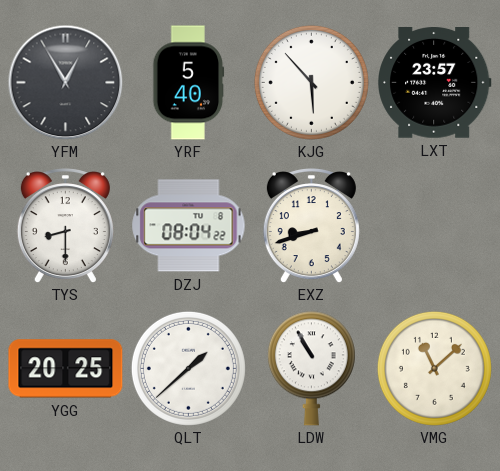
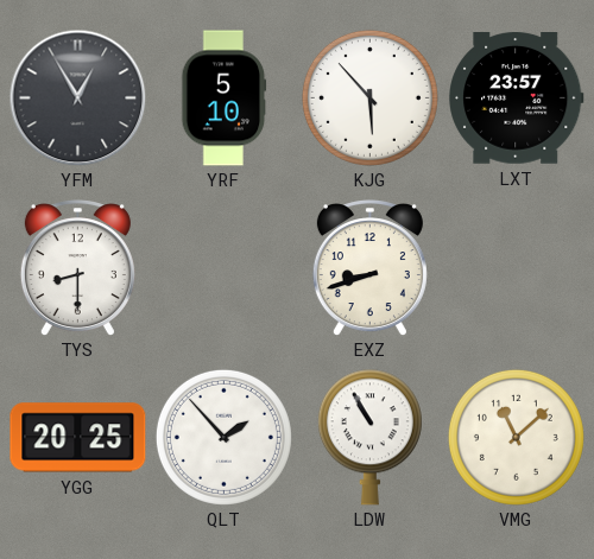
YRF: 5:40 -> 5:10
DZJ: 08:04 -> none
QLT: 1:38 -> 1:53
